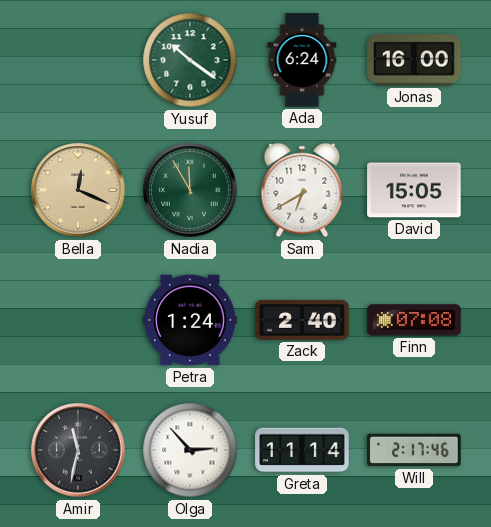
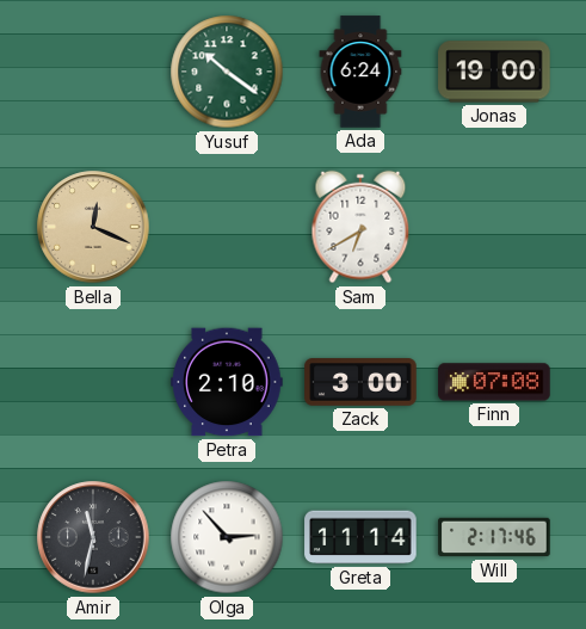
Jonas: 16:00 -> 19:00
Nadia: 11:55 -> none
David: 15:05 -> none
Petra: 1:24 -> 2:10
Zack: 2:40 -> 3:00
